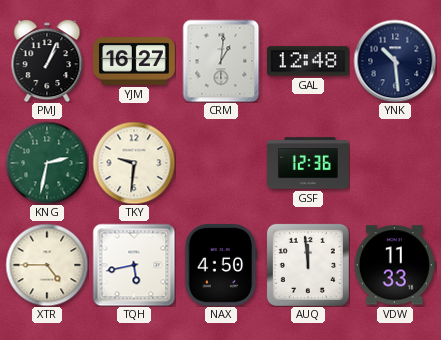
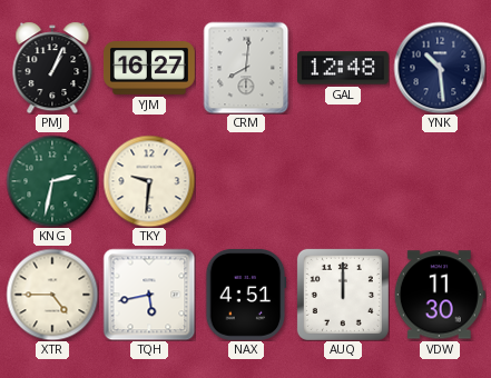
CRM: 1:01 -> 8:01
GSF: 12:36 -> none
NAX: 4:50 -> 4:51
AUQ: 11:59 -> 12:00
VDW: 11:33 -> 11:30
